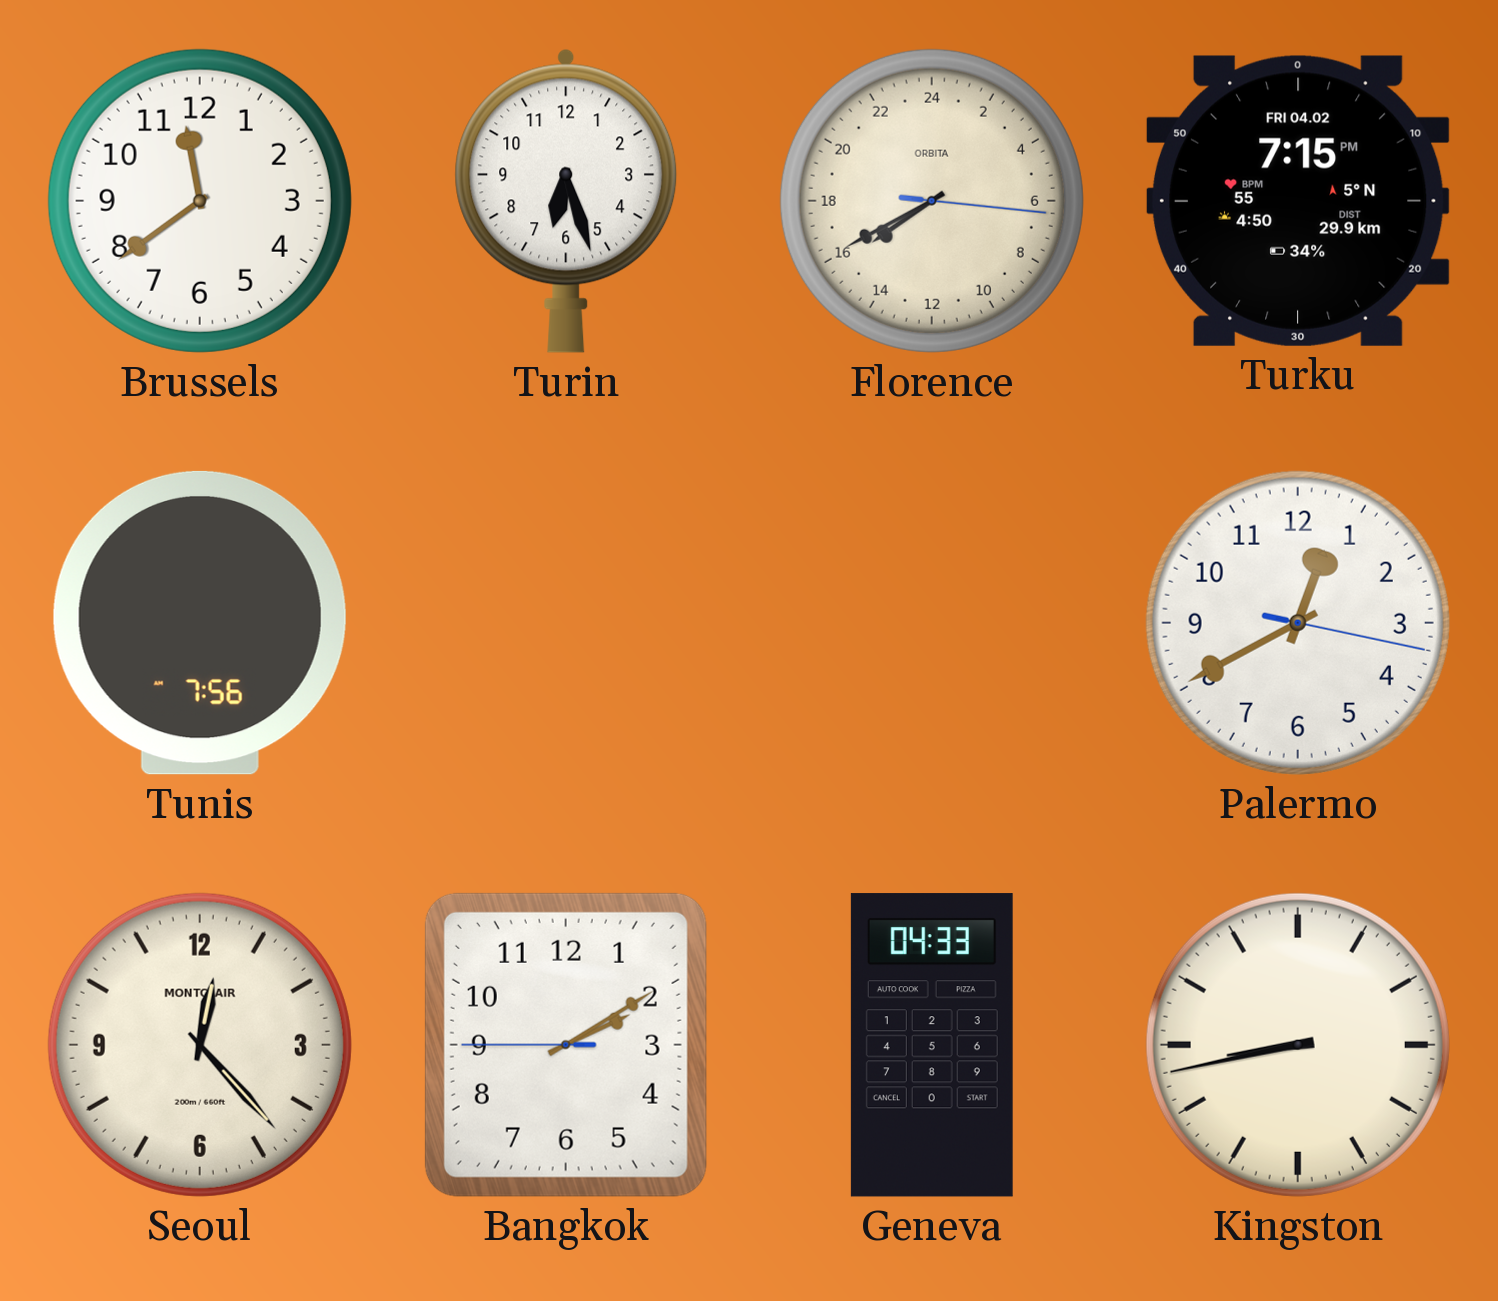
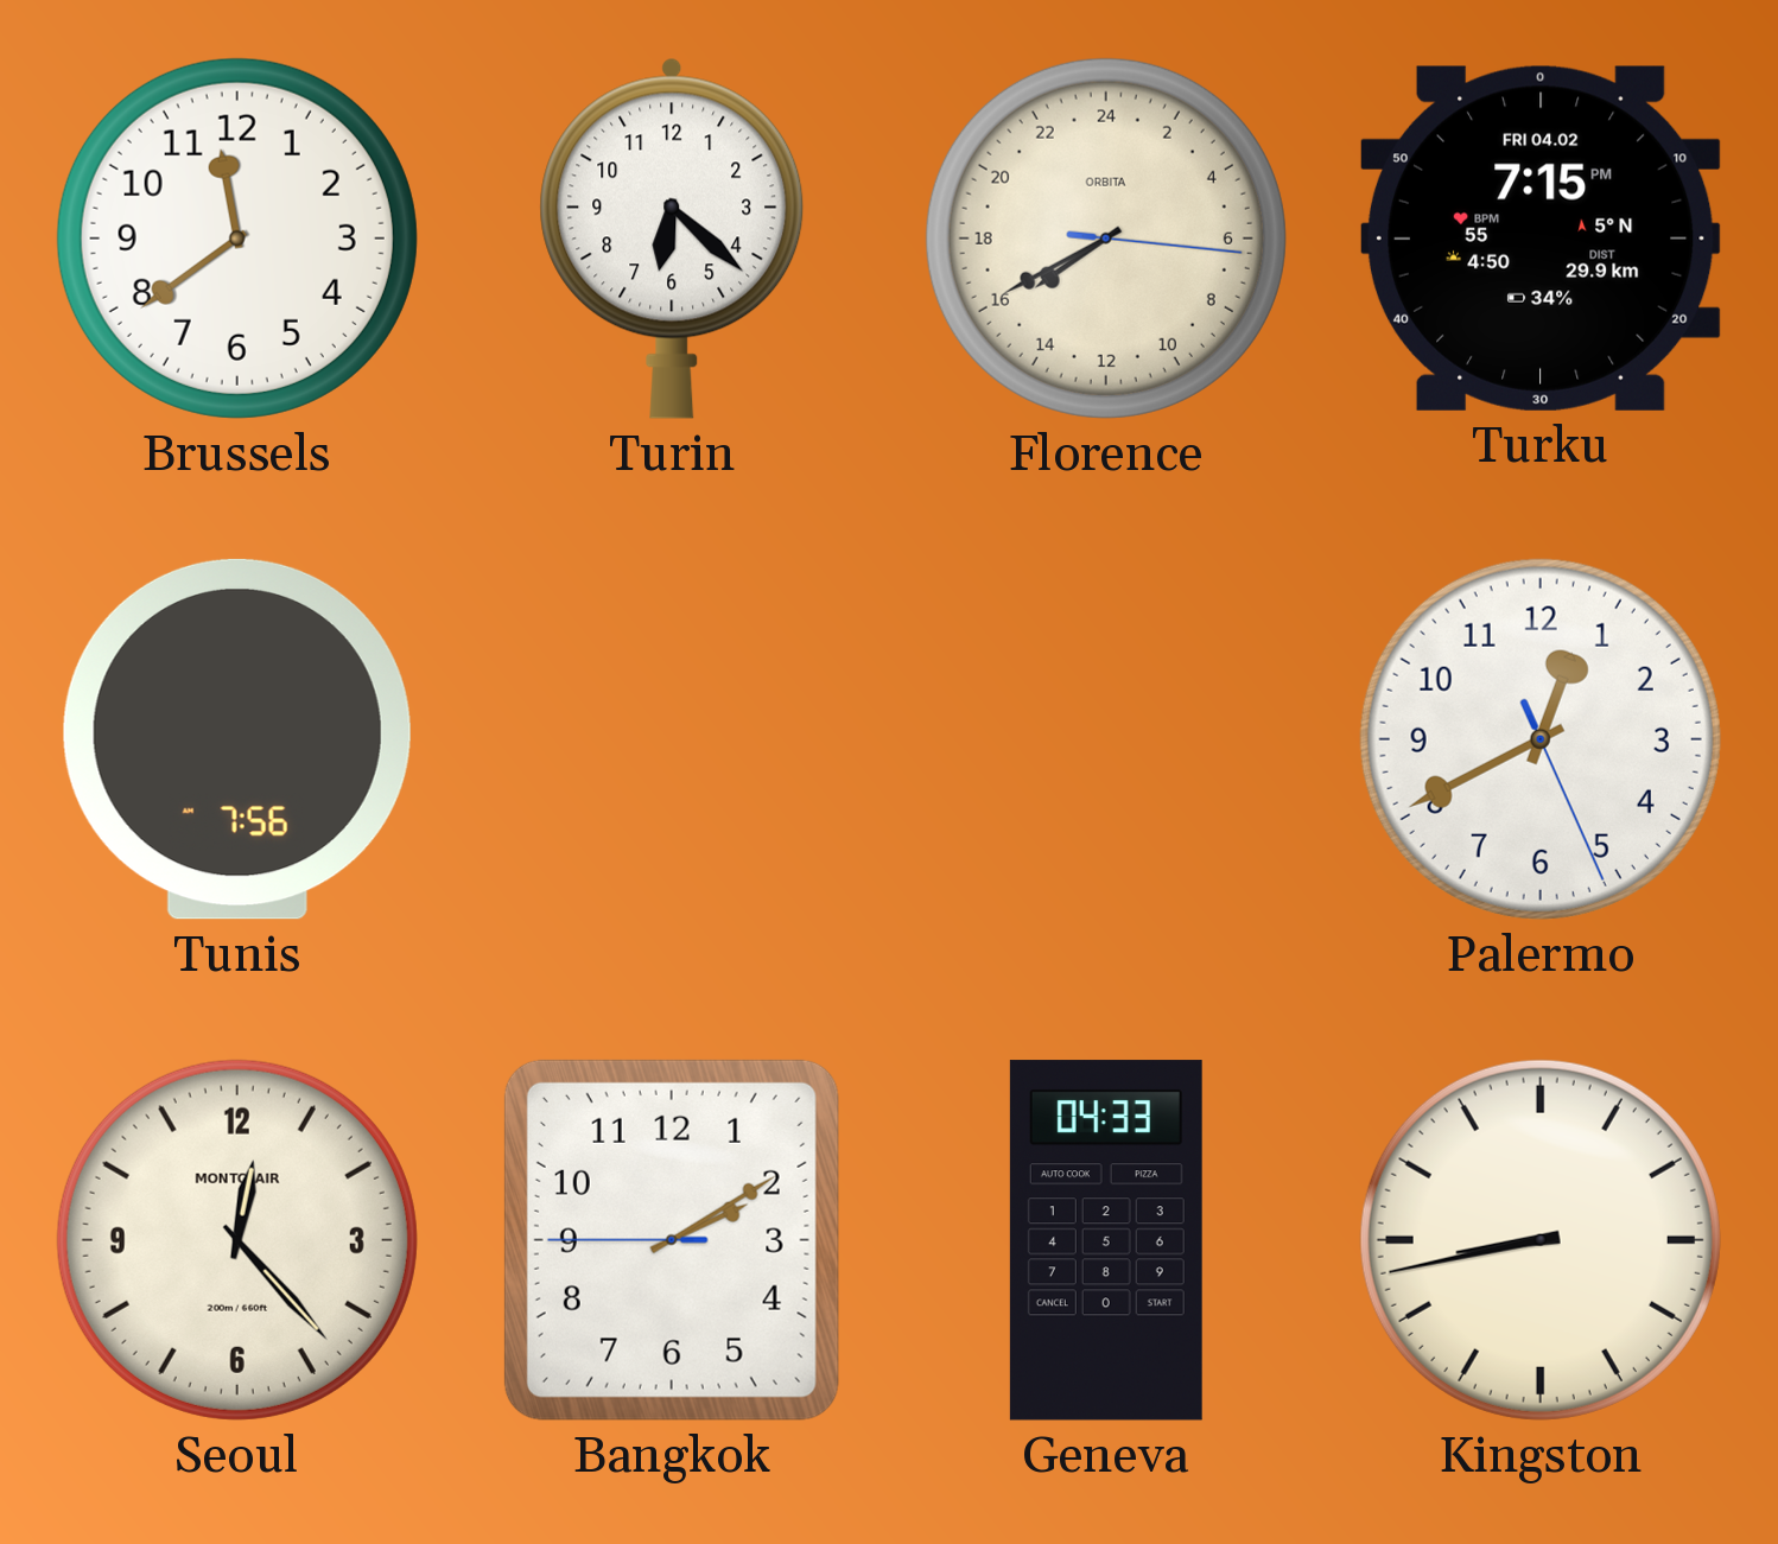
Turin: 6:27 -> 6:22
Palermo: 12:40:17 -> 12:40:26
